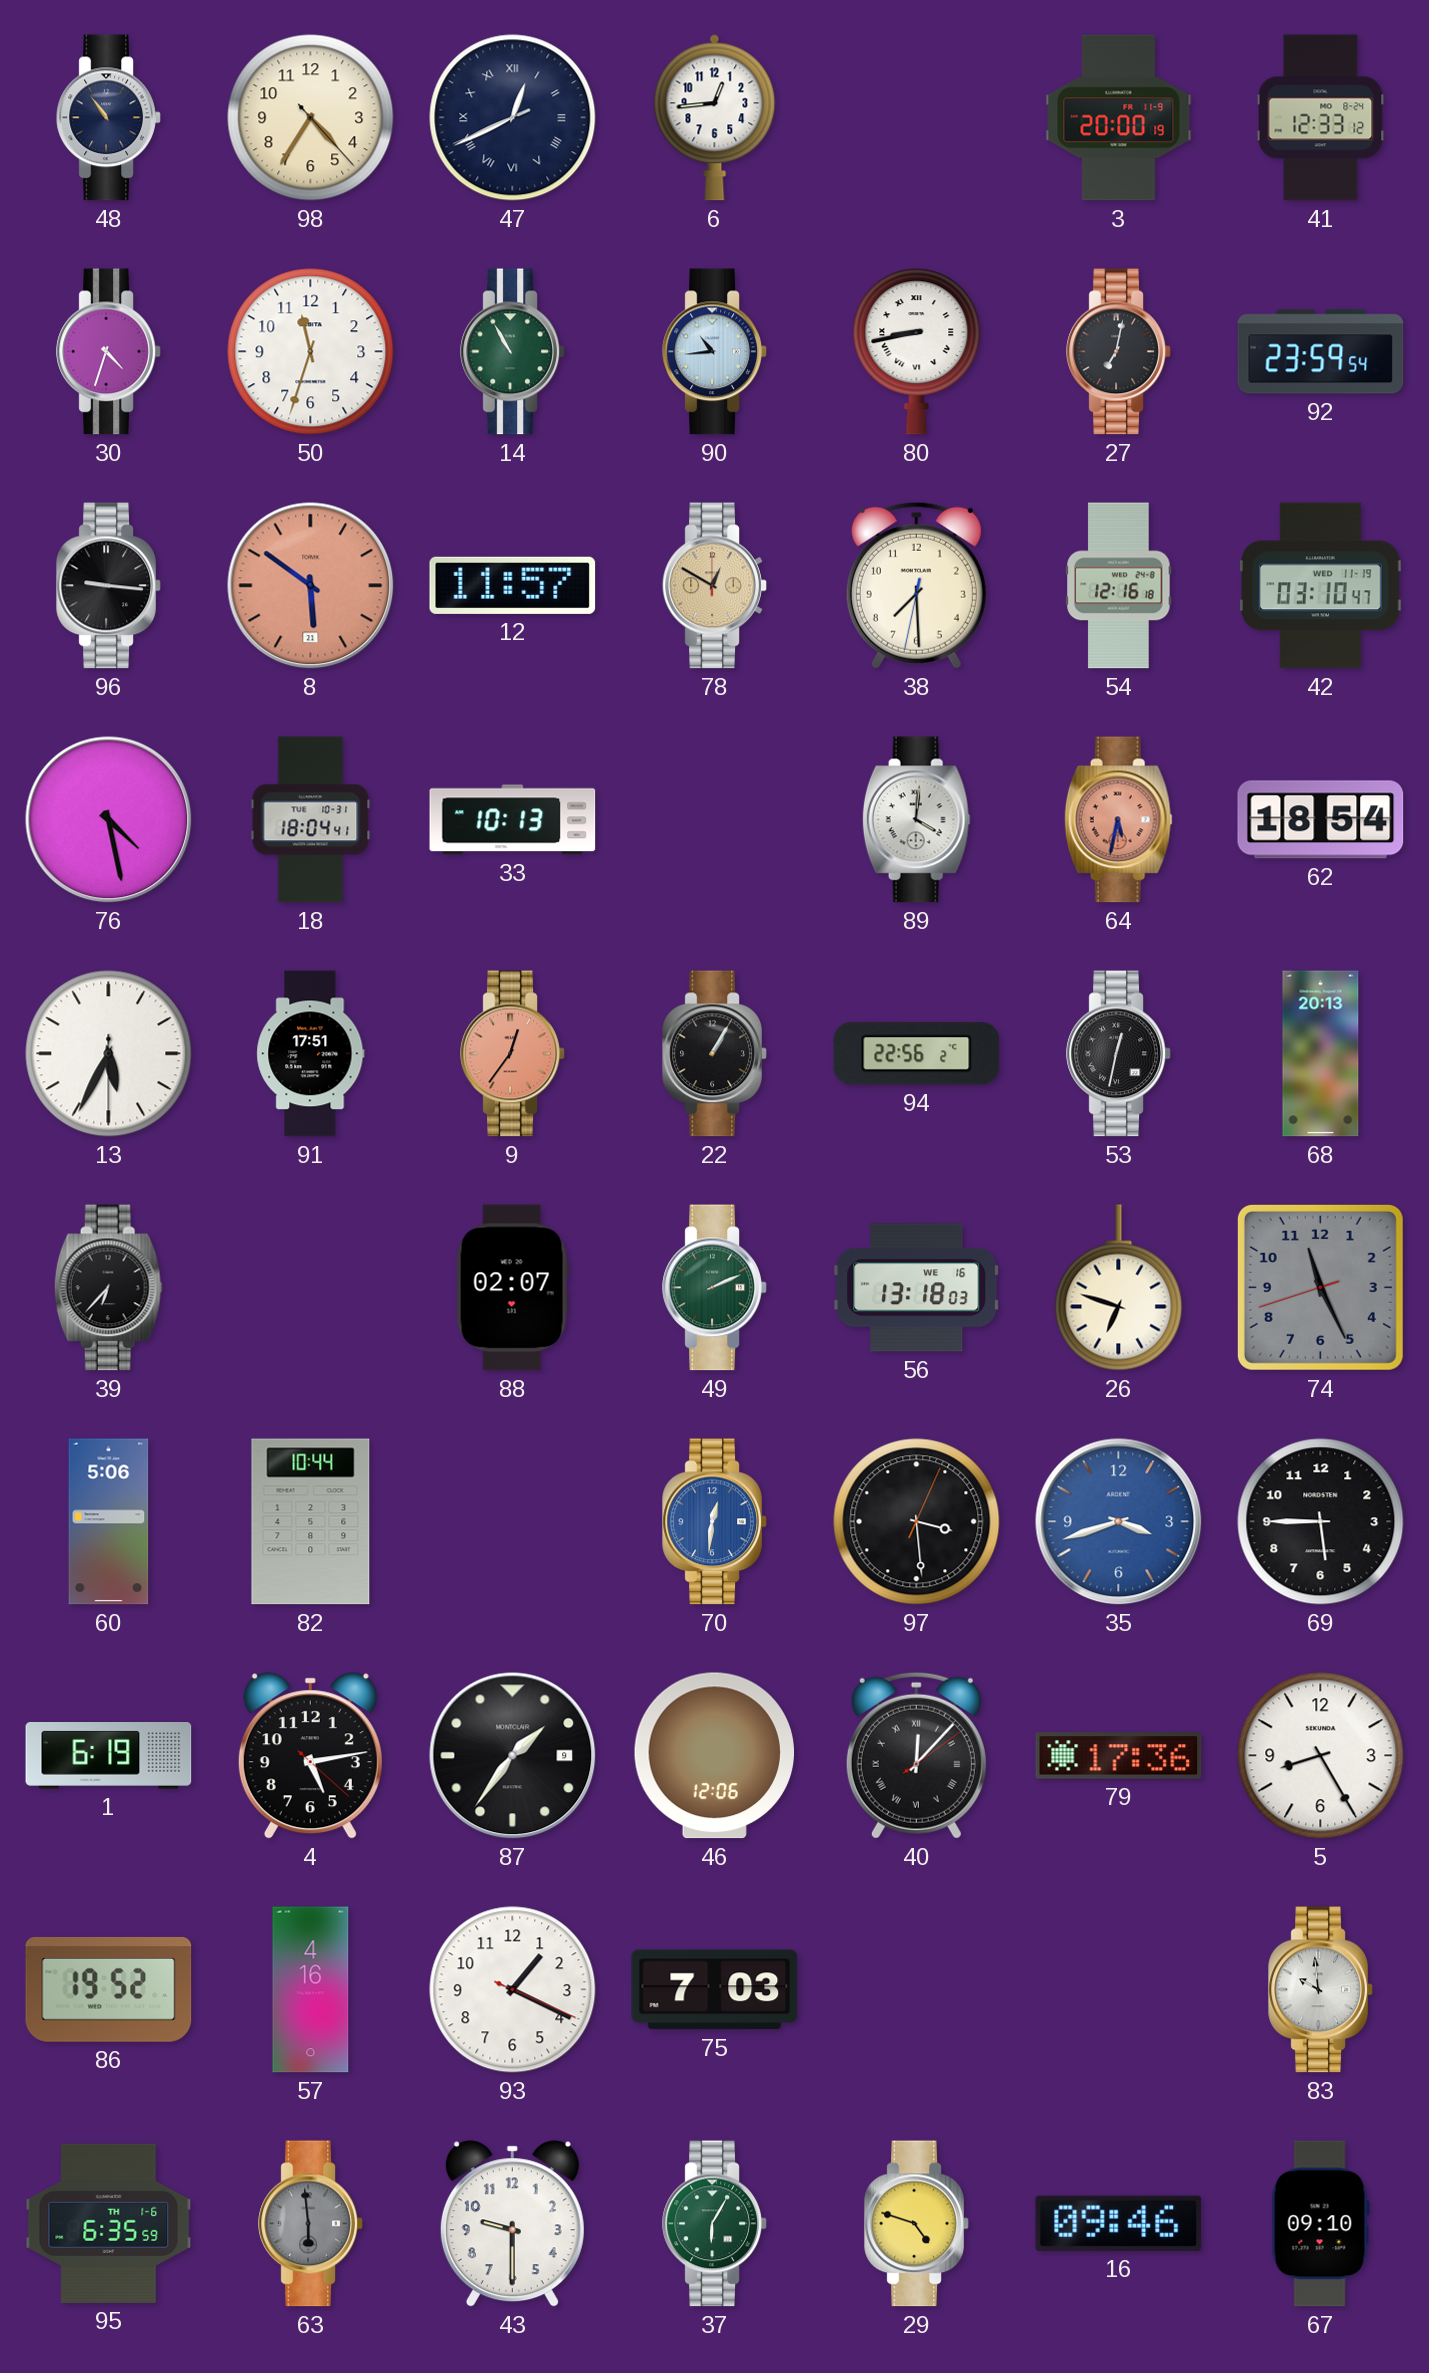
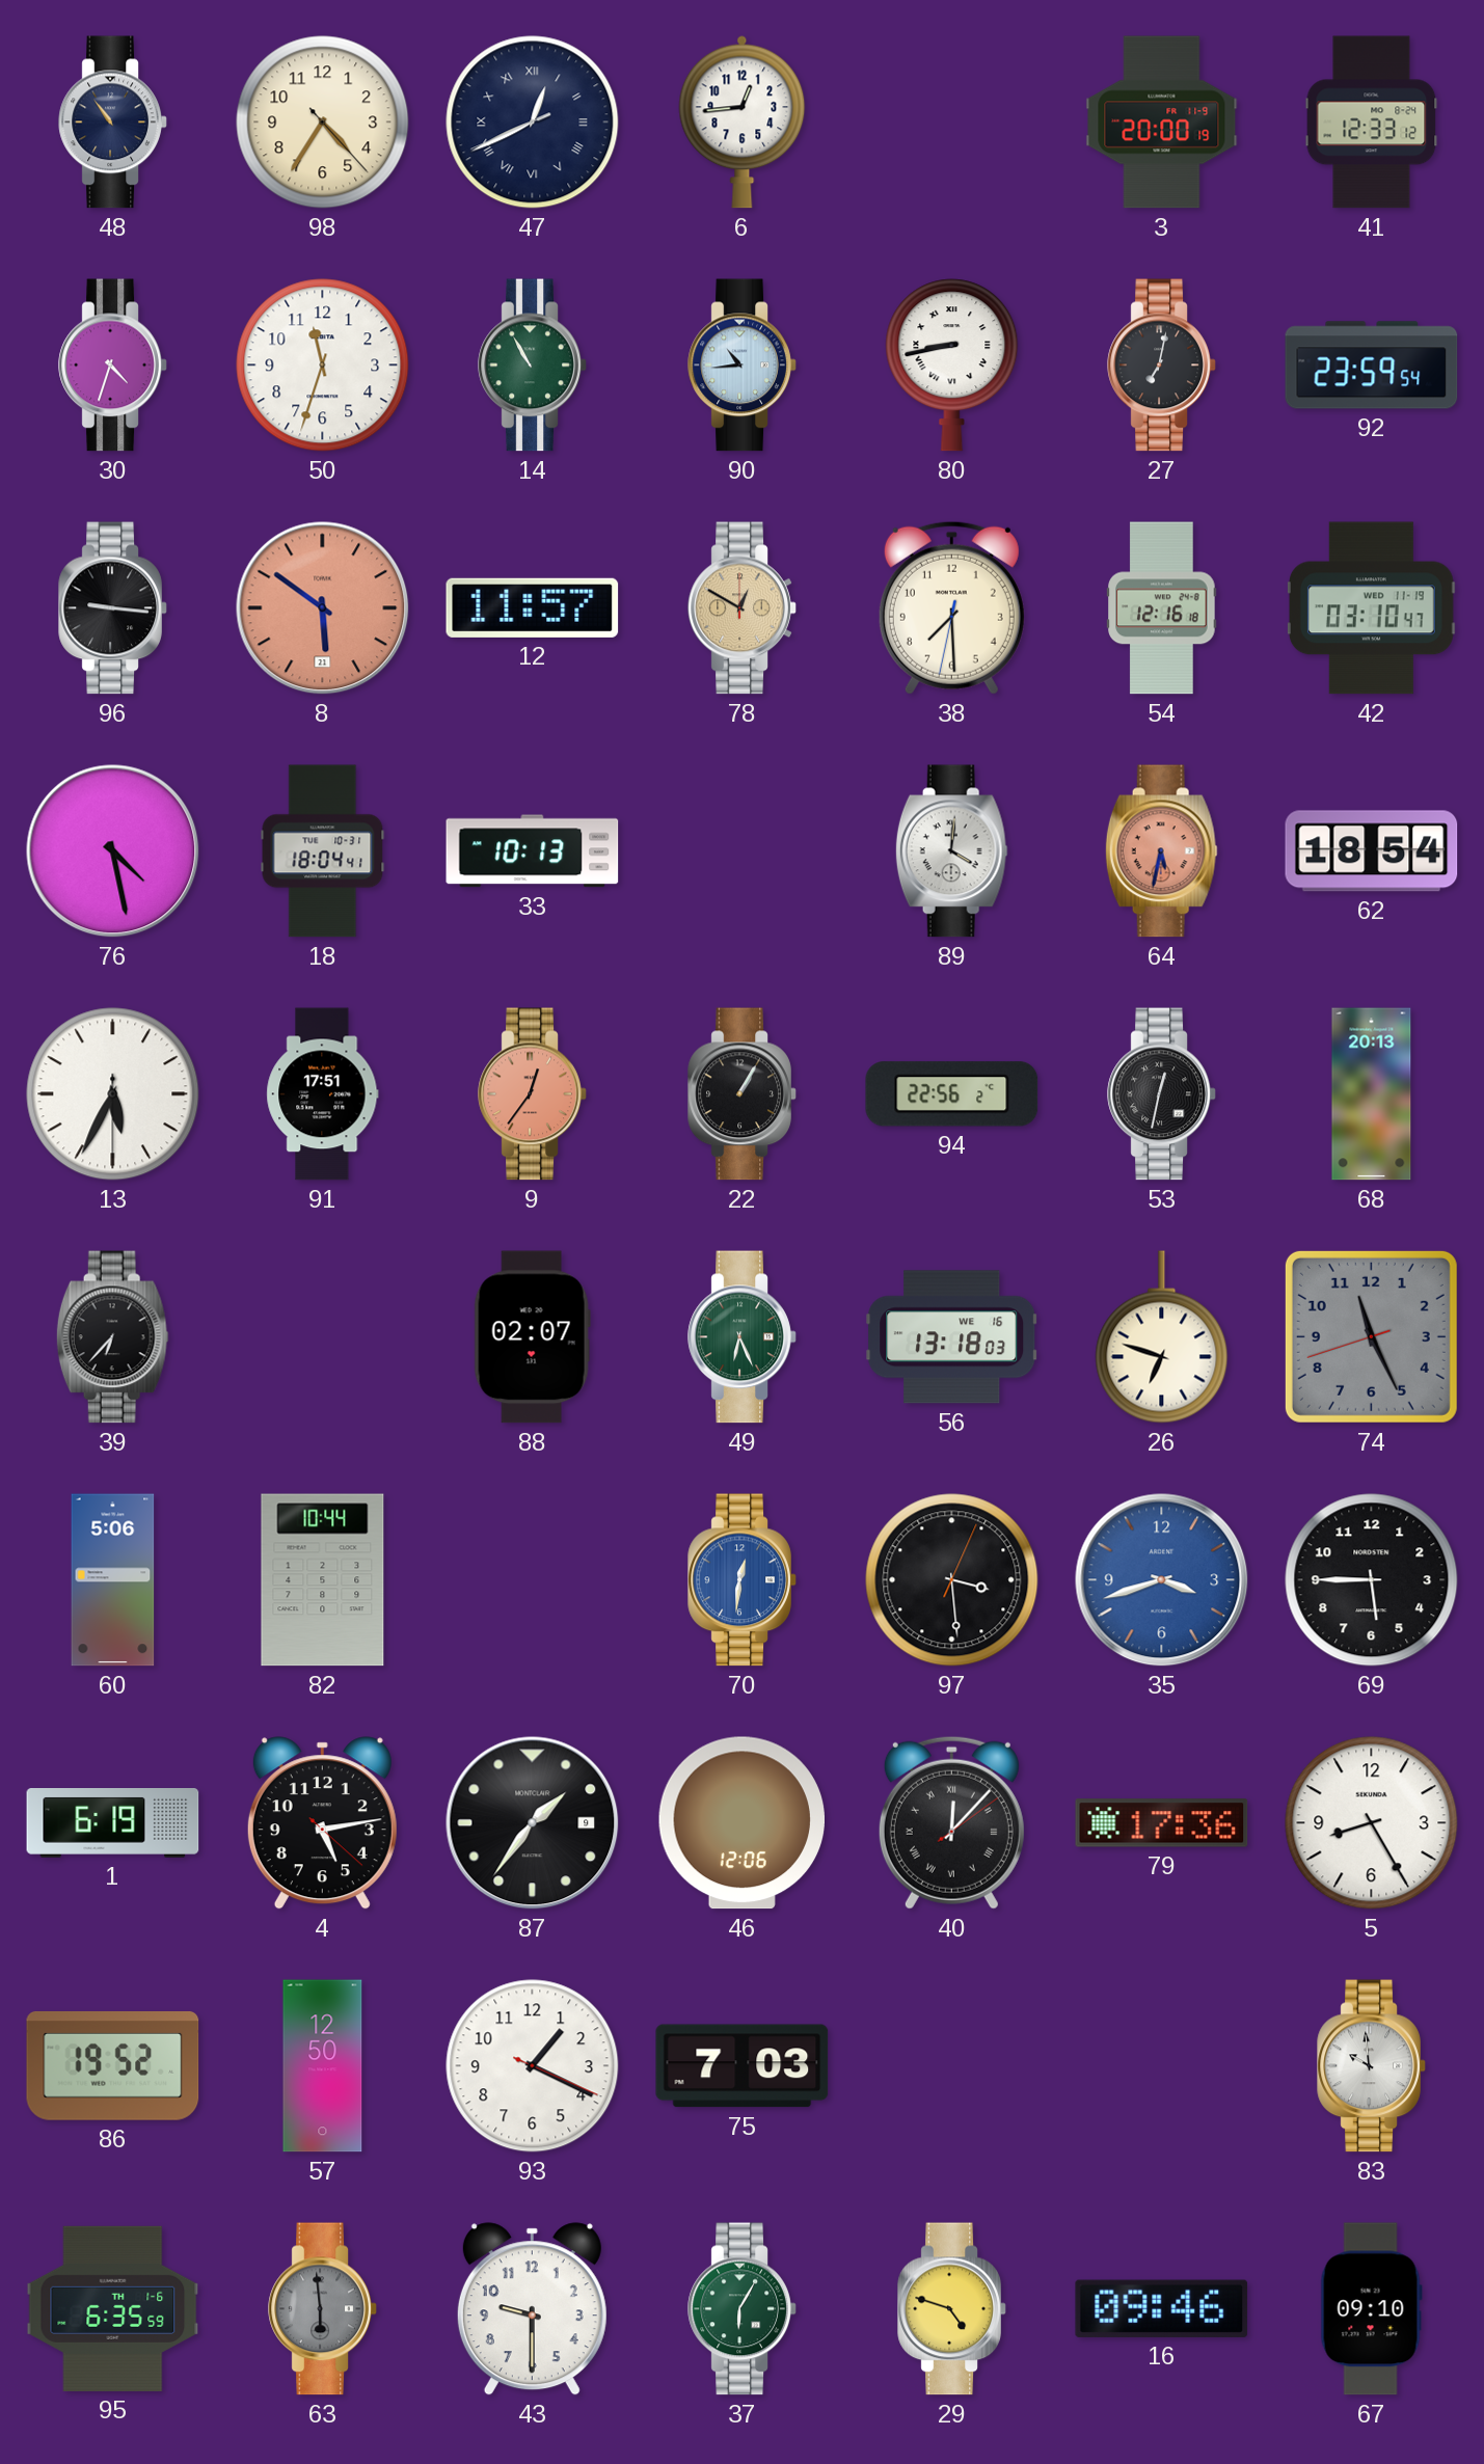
49: 2:11 -> 6:26
57: 4:16 -> 12:50
